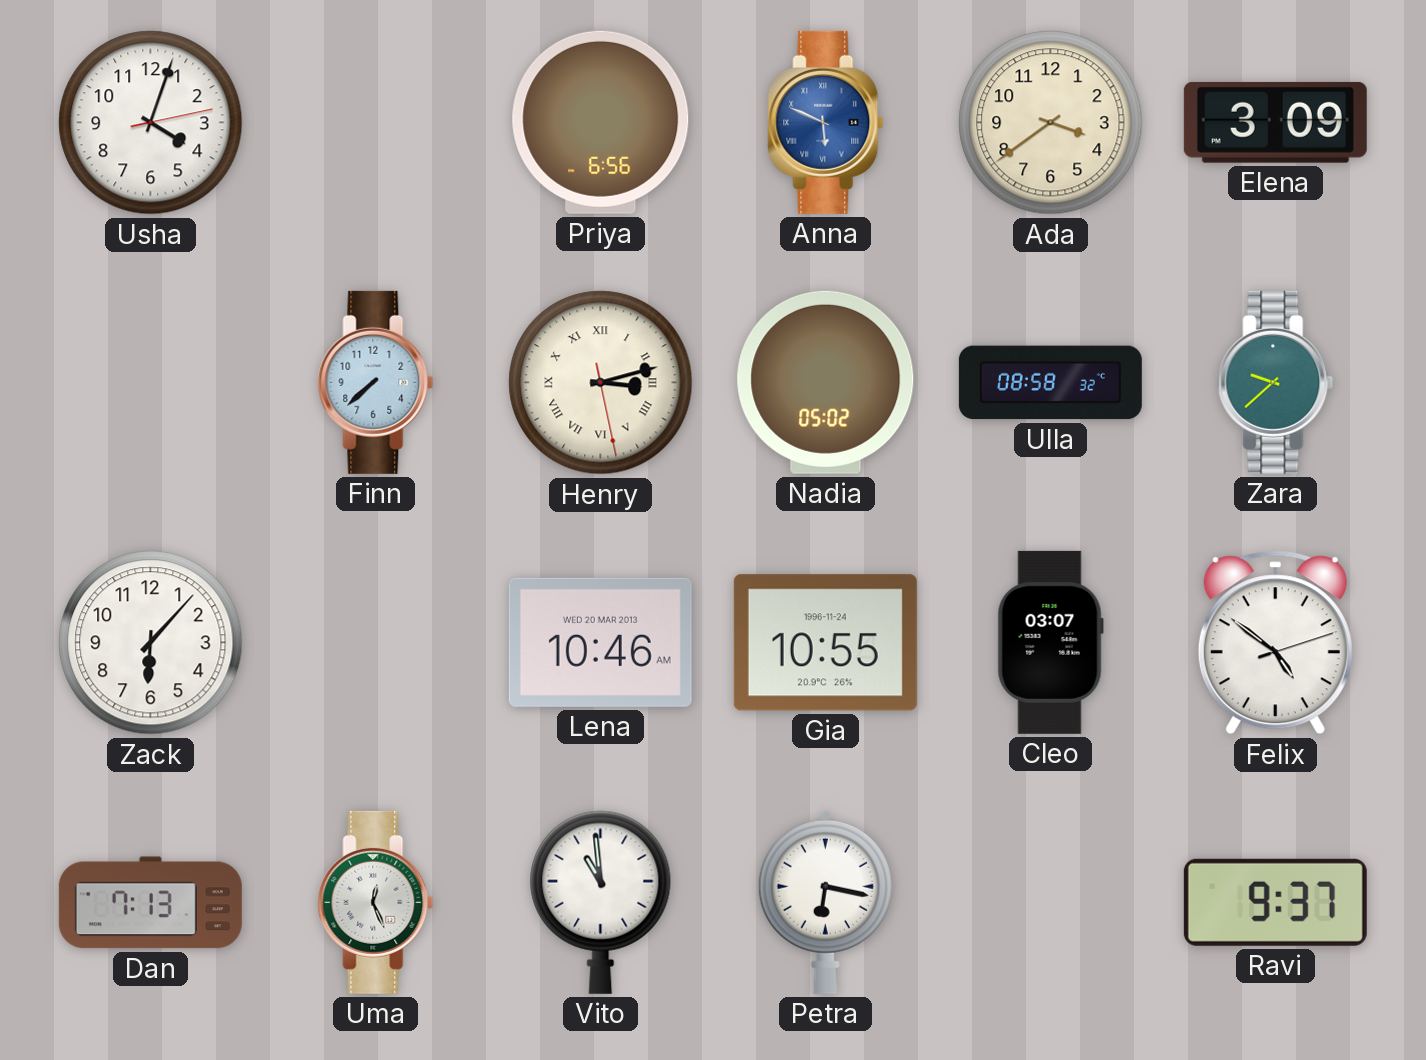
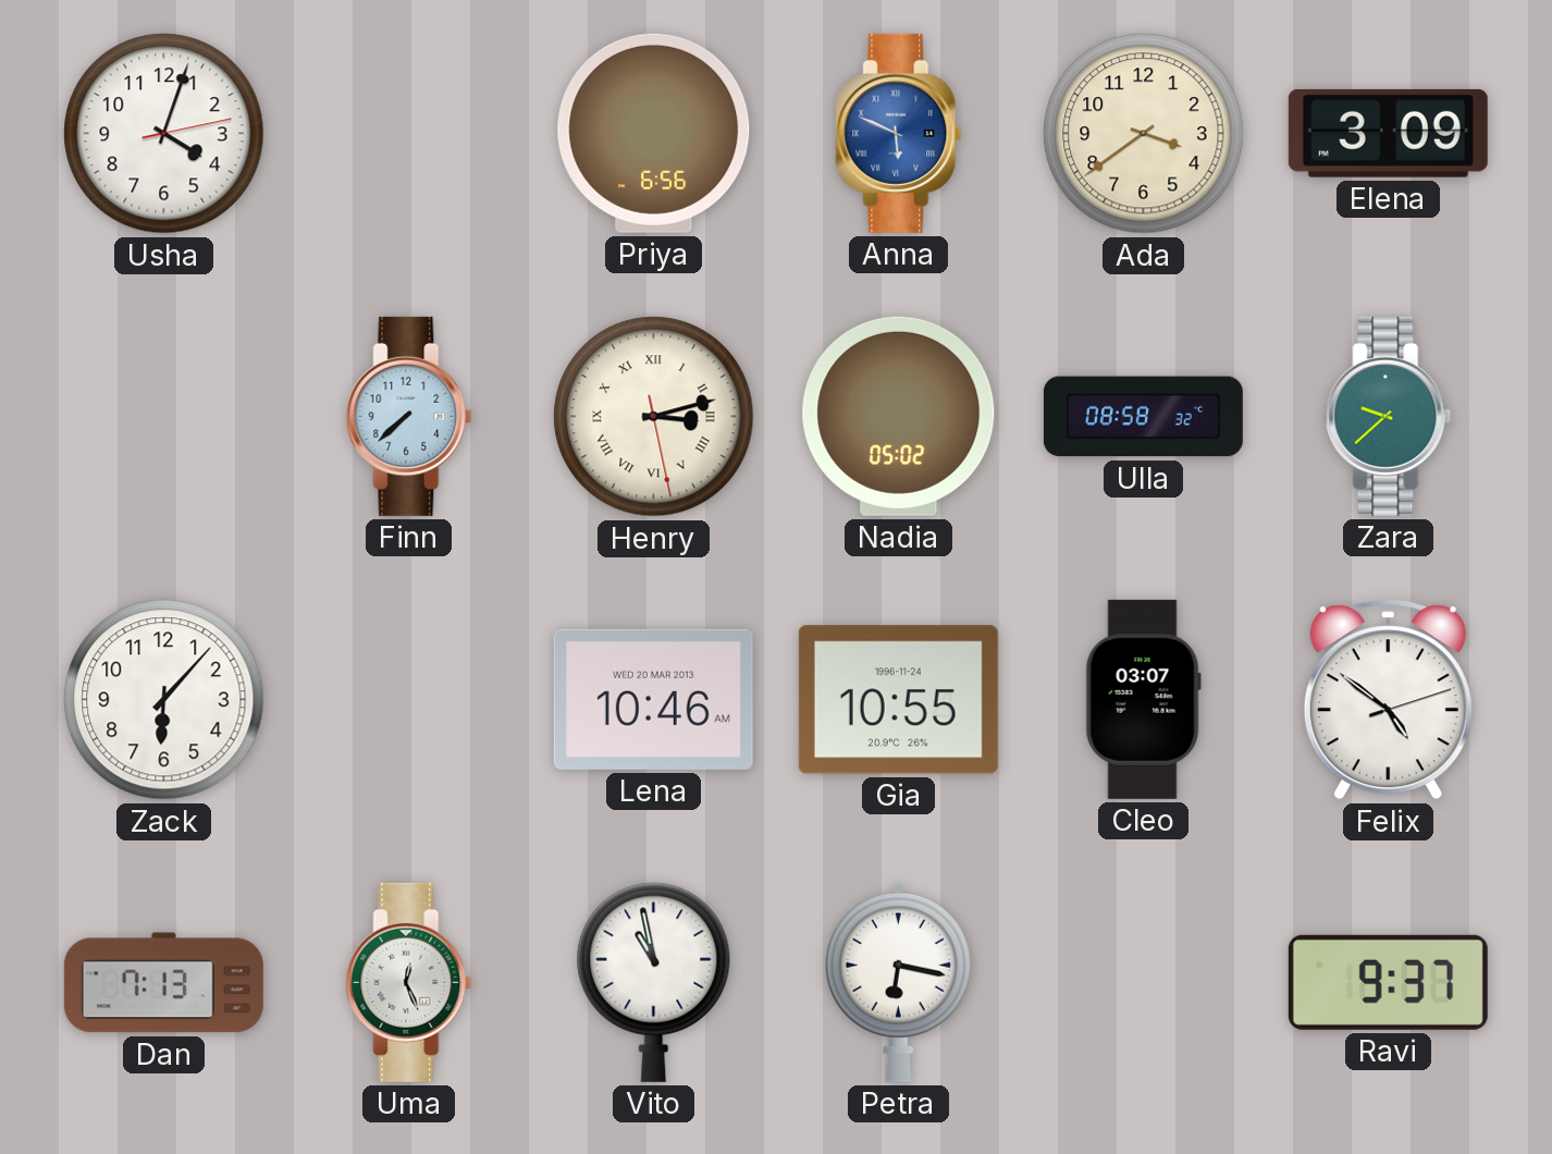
Vito: 10:59 -> 10:58
